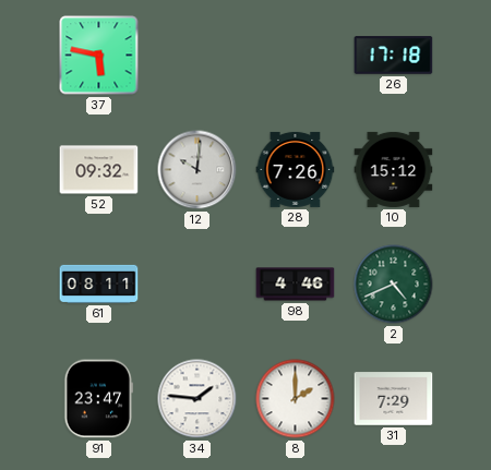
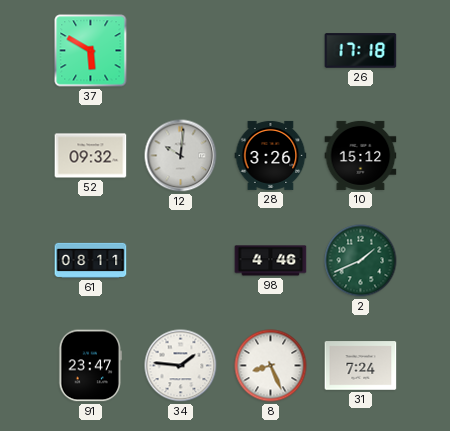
37: 5:47 -> 5:50
28: 7:26 -> 3:26
2: 4:41 -> 1:41
8: 2:00 -> 8:26
31: 7:29 -> 7:24
